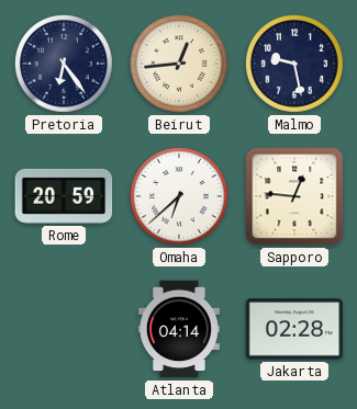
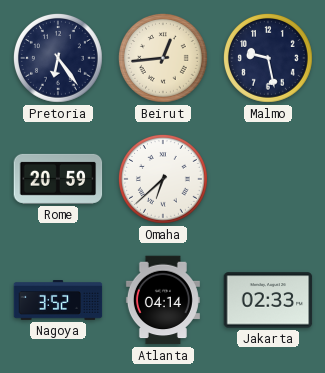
Sapporo: 12:46 -> none
Nagoya: none -> 3:52
Jakarta: 02:28 -> 02:33
